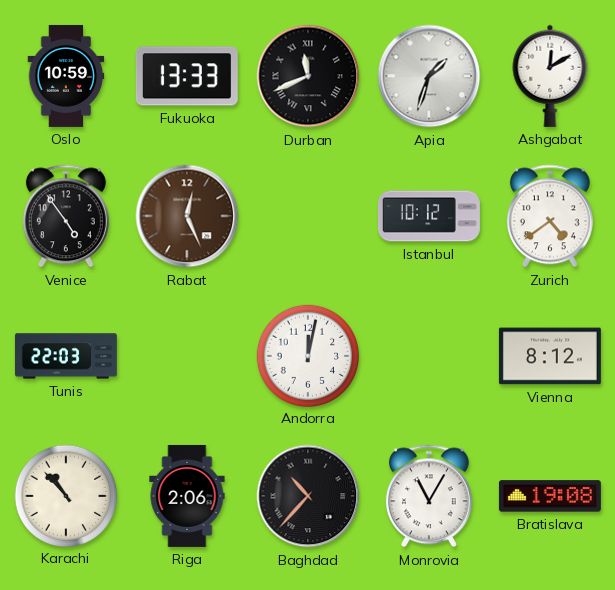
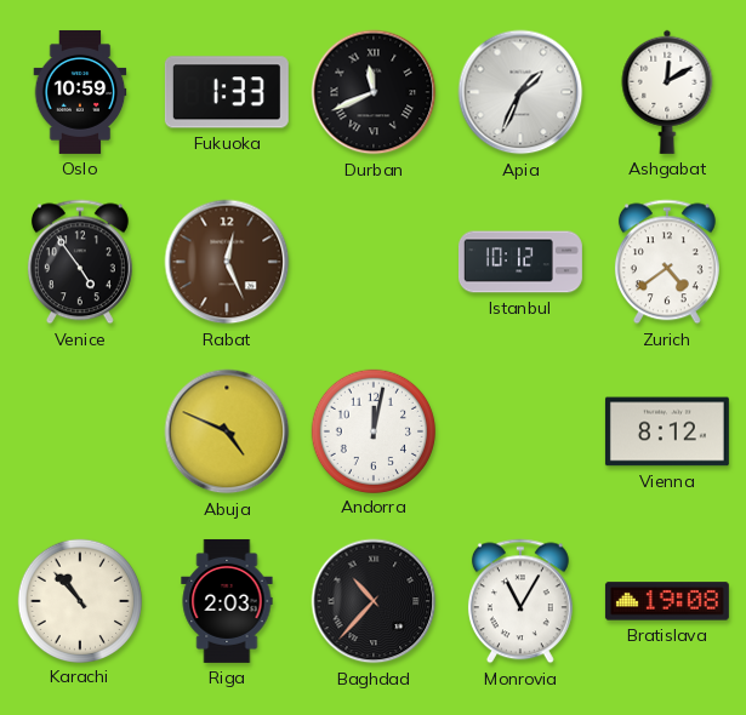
Fukuoka: 13:33 -> 1:33
Apia: 1:33 -> 1:34
Tunis: 22:03 -> none
Abuja: none -> 4:49
Riga: 2:06 -> 2:03
